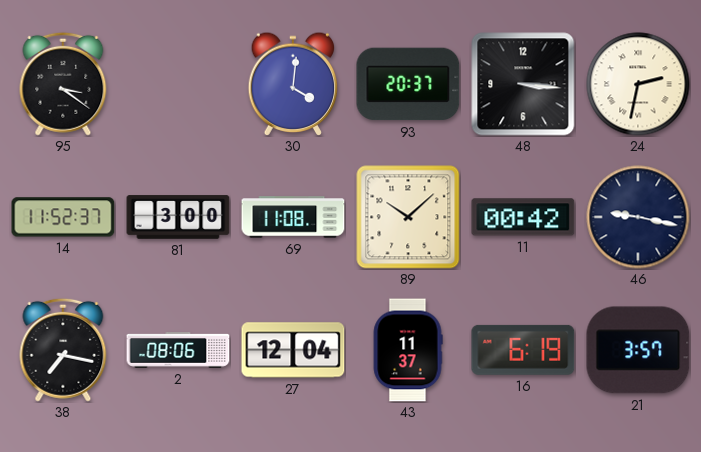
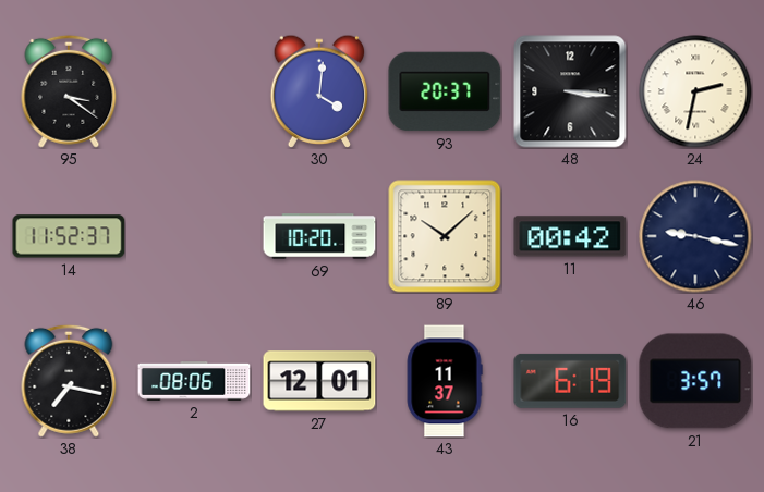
81: 3:00 -> none
69: 11:08 -> 10:20
27: 12:04 -> 12:01
